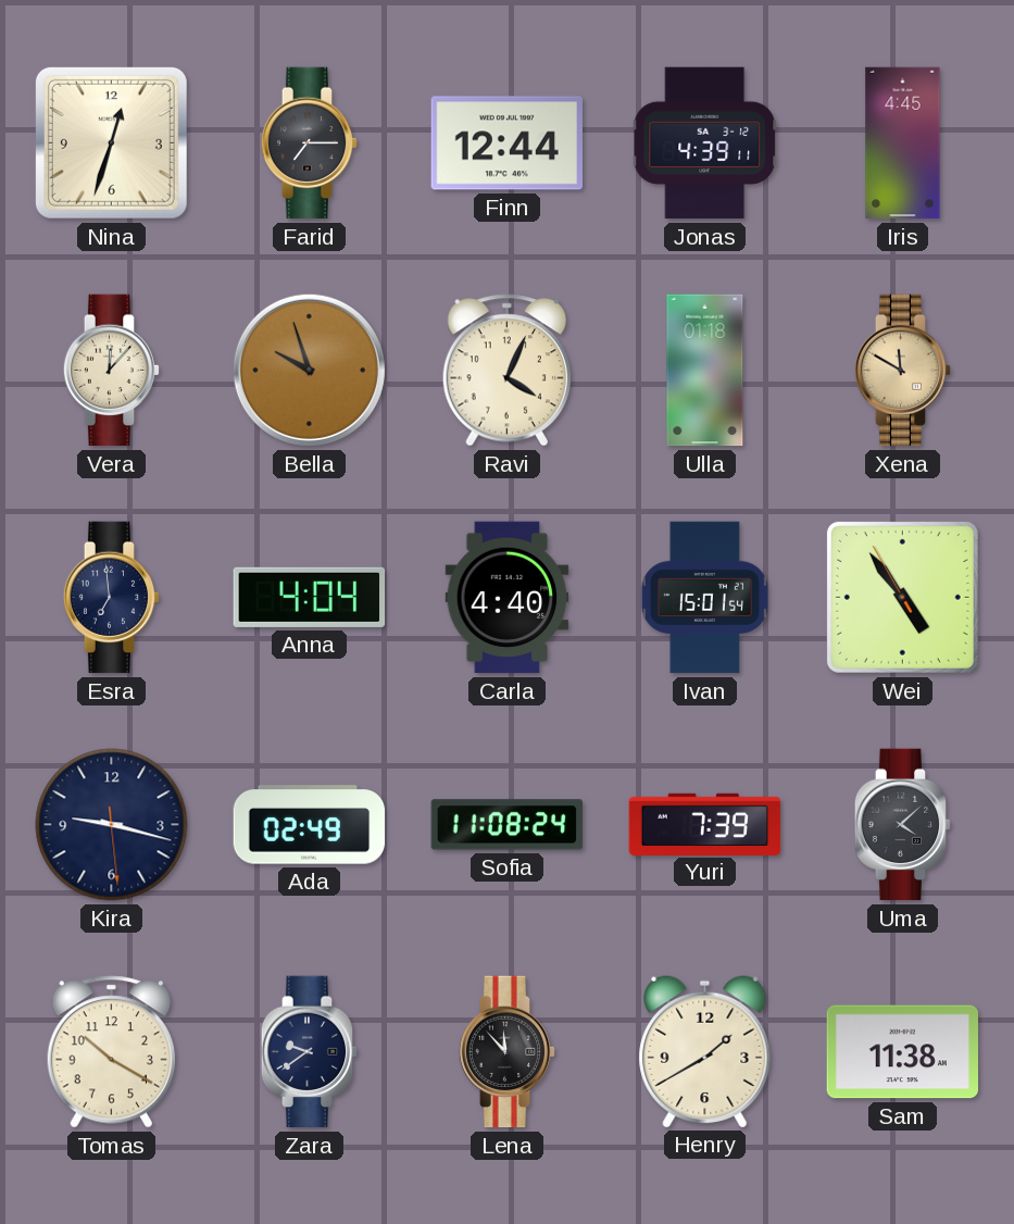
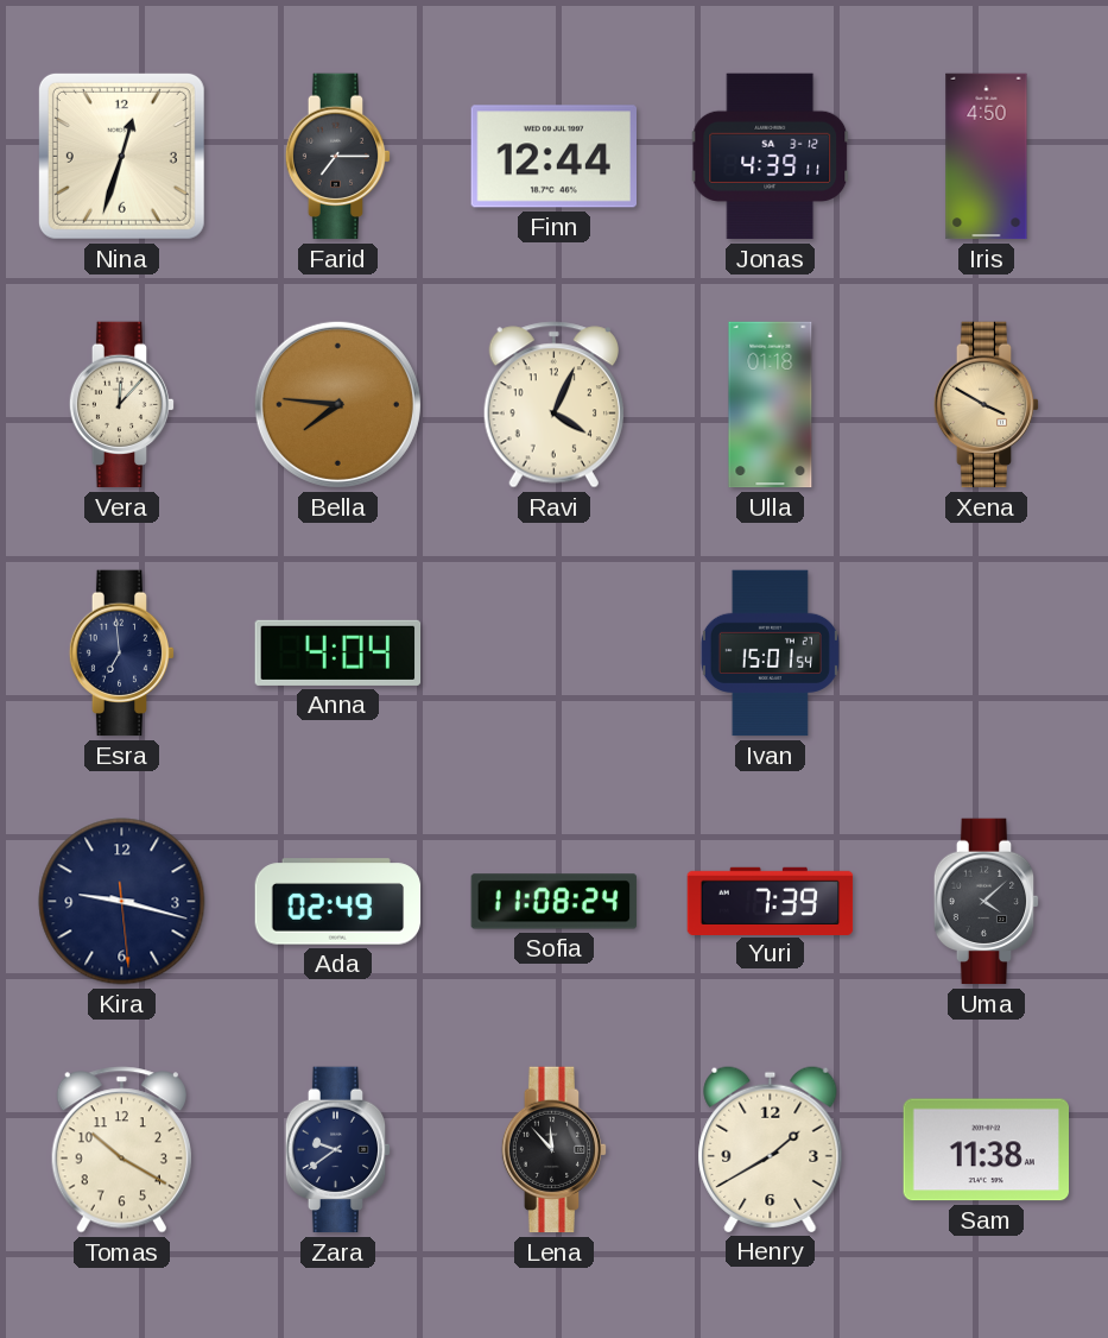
Iris: 4:45 -> 4:50
Bella: 9:57 -> 7:46
Xena: 11:50 -> 3:50
Carla: 4:40 -> none
Wei: 4:53 -> none
